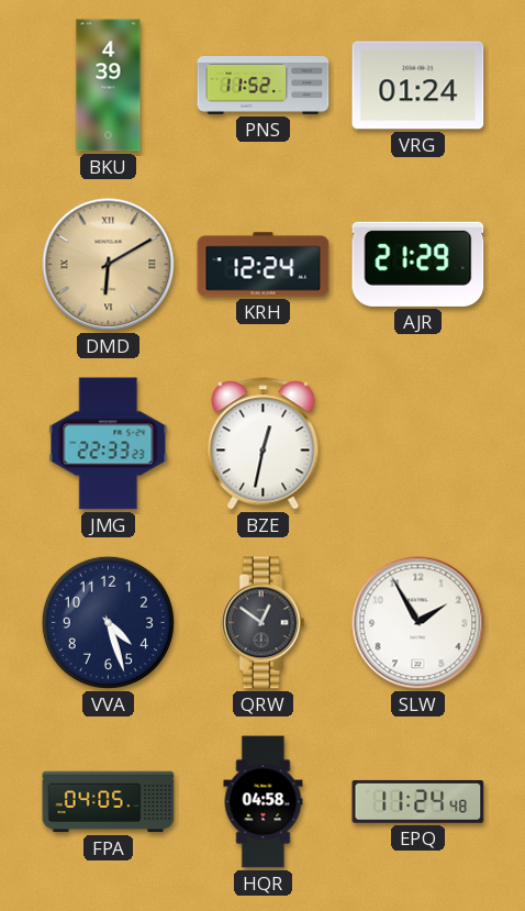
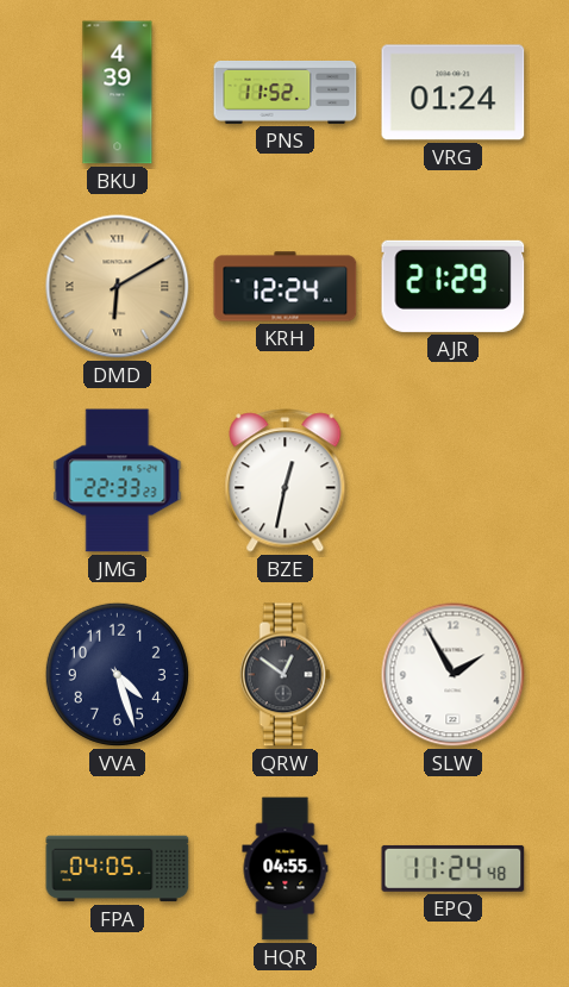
HQR: 04:58 -> 04:55
